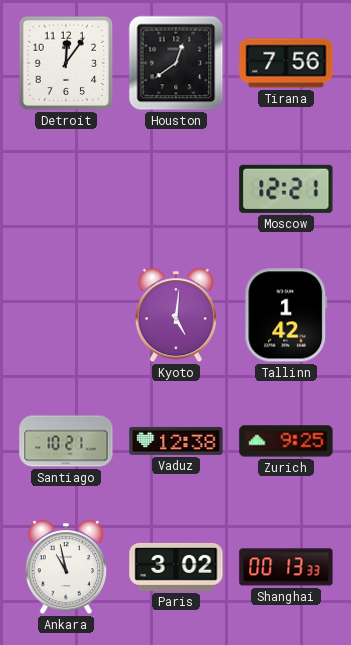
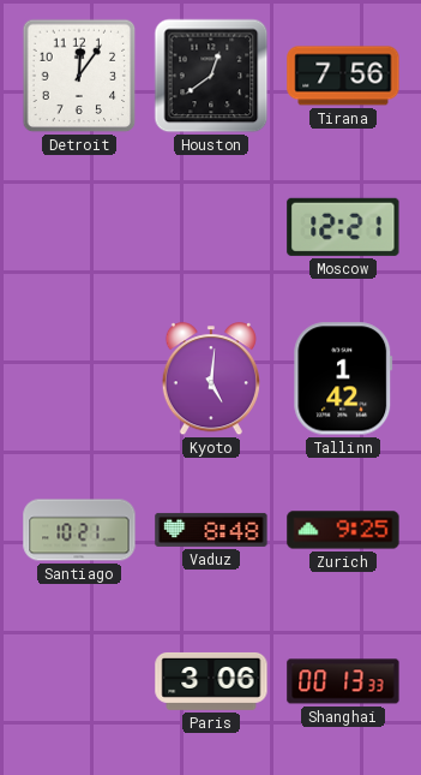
Vaduz: 12:38 -> 8:48
Ankara: 10:58 -> none
Paris: 3:02 -> 3:06
